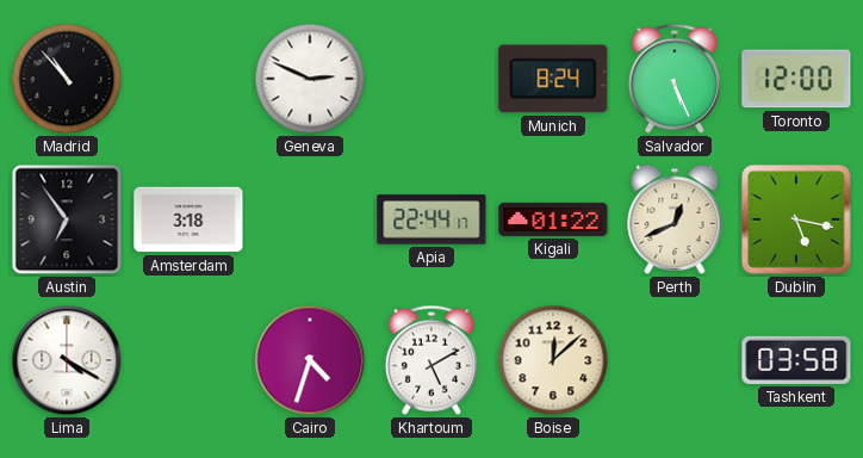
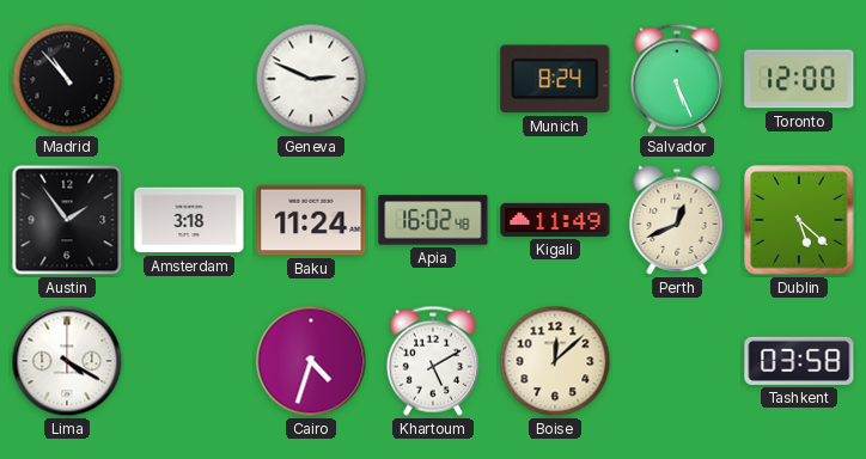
Austin: 6:54 -> 1:54
Baku: none -> 11:24
Apia: 22:44 -> 16:02
Kigali: 01:22 -> 11:49
Dublin: 5:17 -> 5:22
